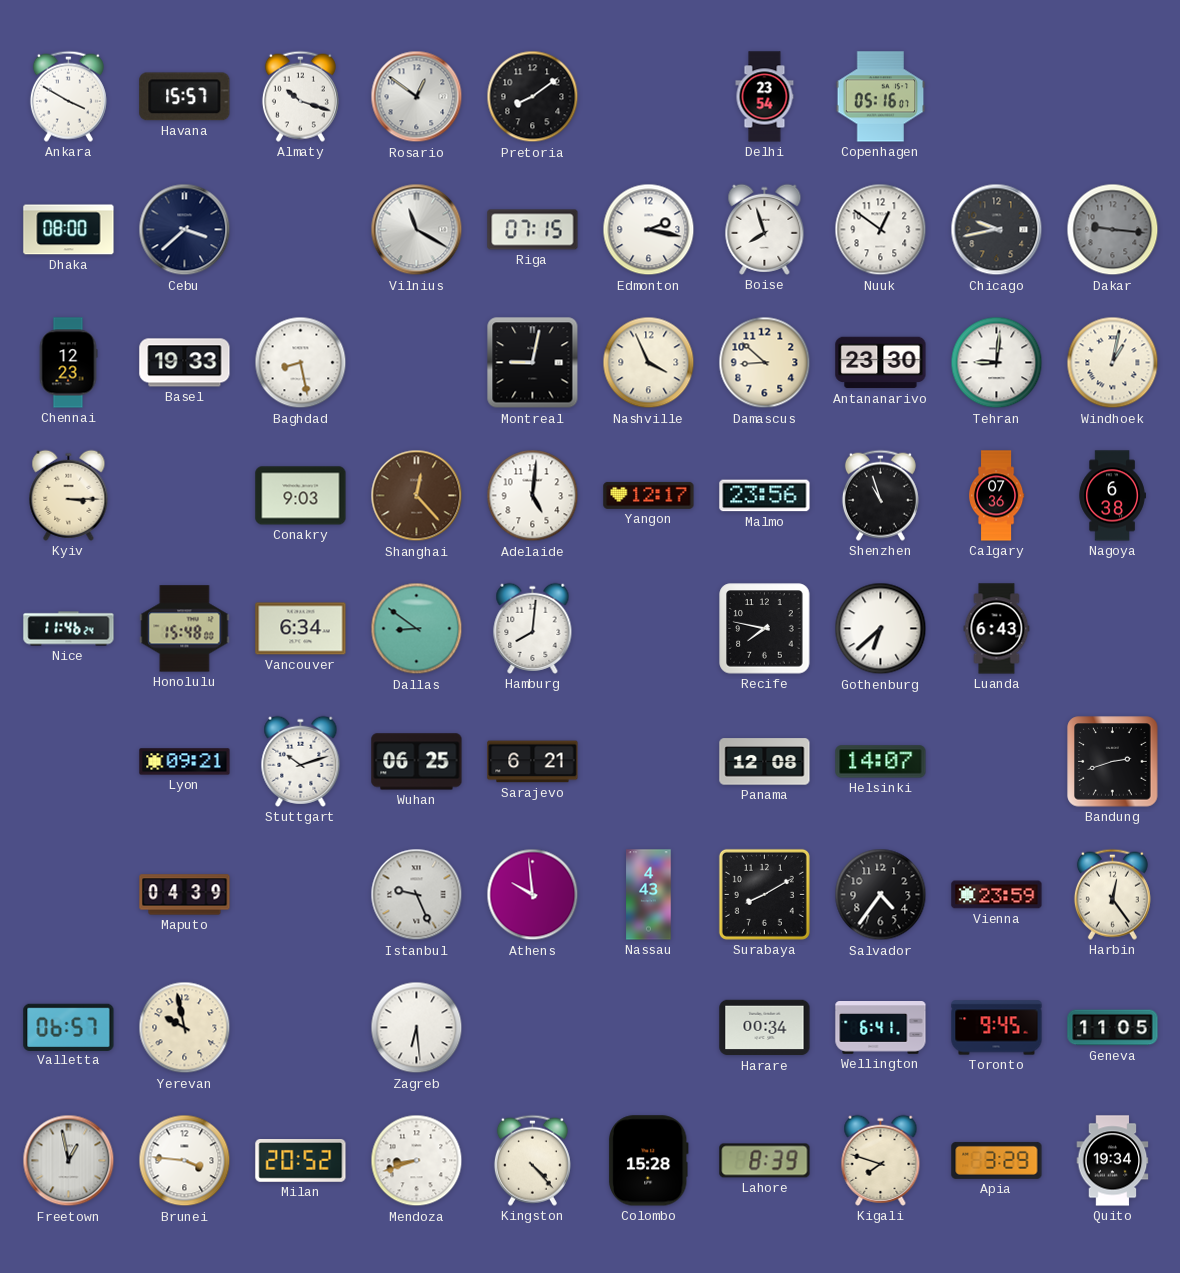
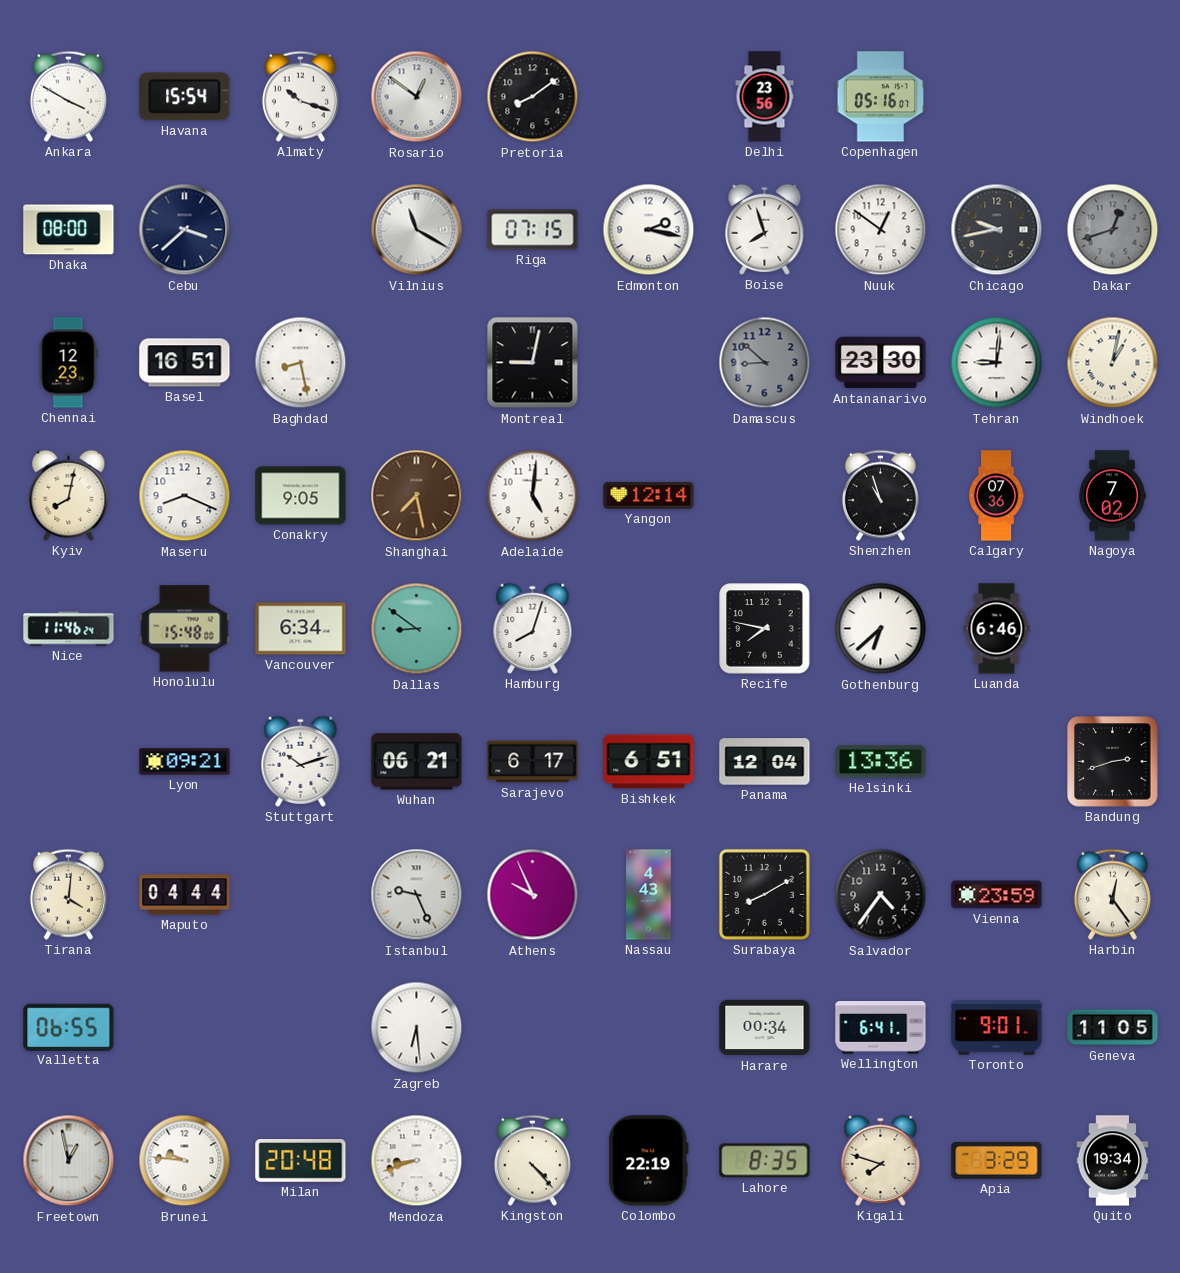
Havana: 15:57 -> 15:54
Delhi: 23:54 -> 23:56
Dakar: 9:16 -> 12:42
Basel: 19:33 -> 16:51
Nashville: 3:56 -> none
Damascus dial: cream -> grey
Kyiv: 3:15 -> 8:02
Maseru: none -> 8:19
Conakry: 9:03 -> 9:05
Shanghai: 12:23 -> 7:28
Yangon: 12:17 -> 12:14
Malmo: 23:56 -> none
Nagoya: 6:38 -> 7:02
Hamburg: 8:01 -> 8:03
Luanda: 6:43 -> 6:46
Wuhan: 06:25 -> 06:21
Sarajevo: 6:21 -> 6:17
Bishkek: none -> 6:51
Panama: 12:08 -> 12:04
Helsinki: 14:07 -> 13:36
Tirana: none -> 4:01
Maputo: 04:39 -> 04:44
Athens: 9:59 -> 9:56
Valletta: 06:57 -> 06:55
Yerevan: 9:58 -> none
Toronto: 9:45 -> 9:01
Brunei: 3:46 -> 9:46
Milan: 20:52 -> 20:48
Colombo: 15:28 -> 22:19
Lahore: 8:39 -> 8:35
